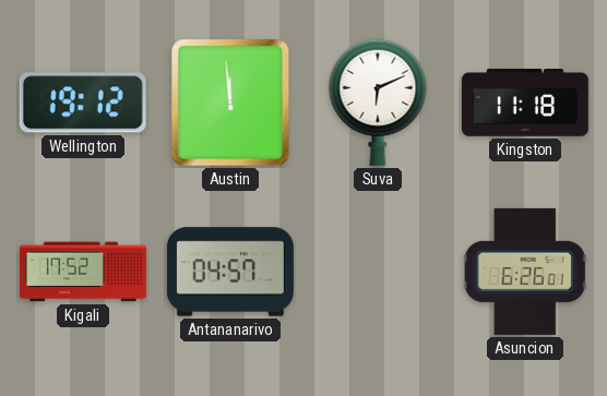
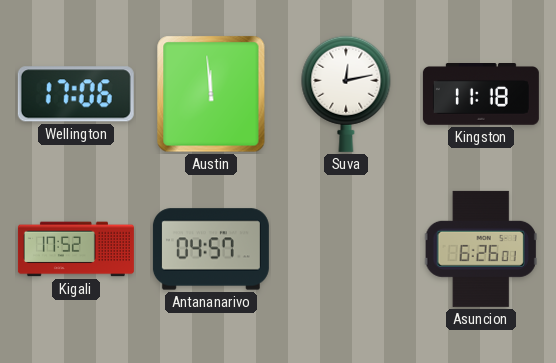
Wellington: 19:12 -> 17:06
Suva: 6:11 -> 12:13
